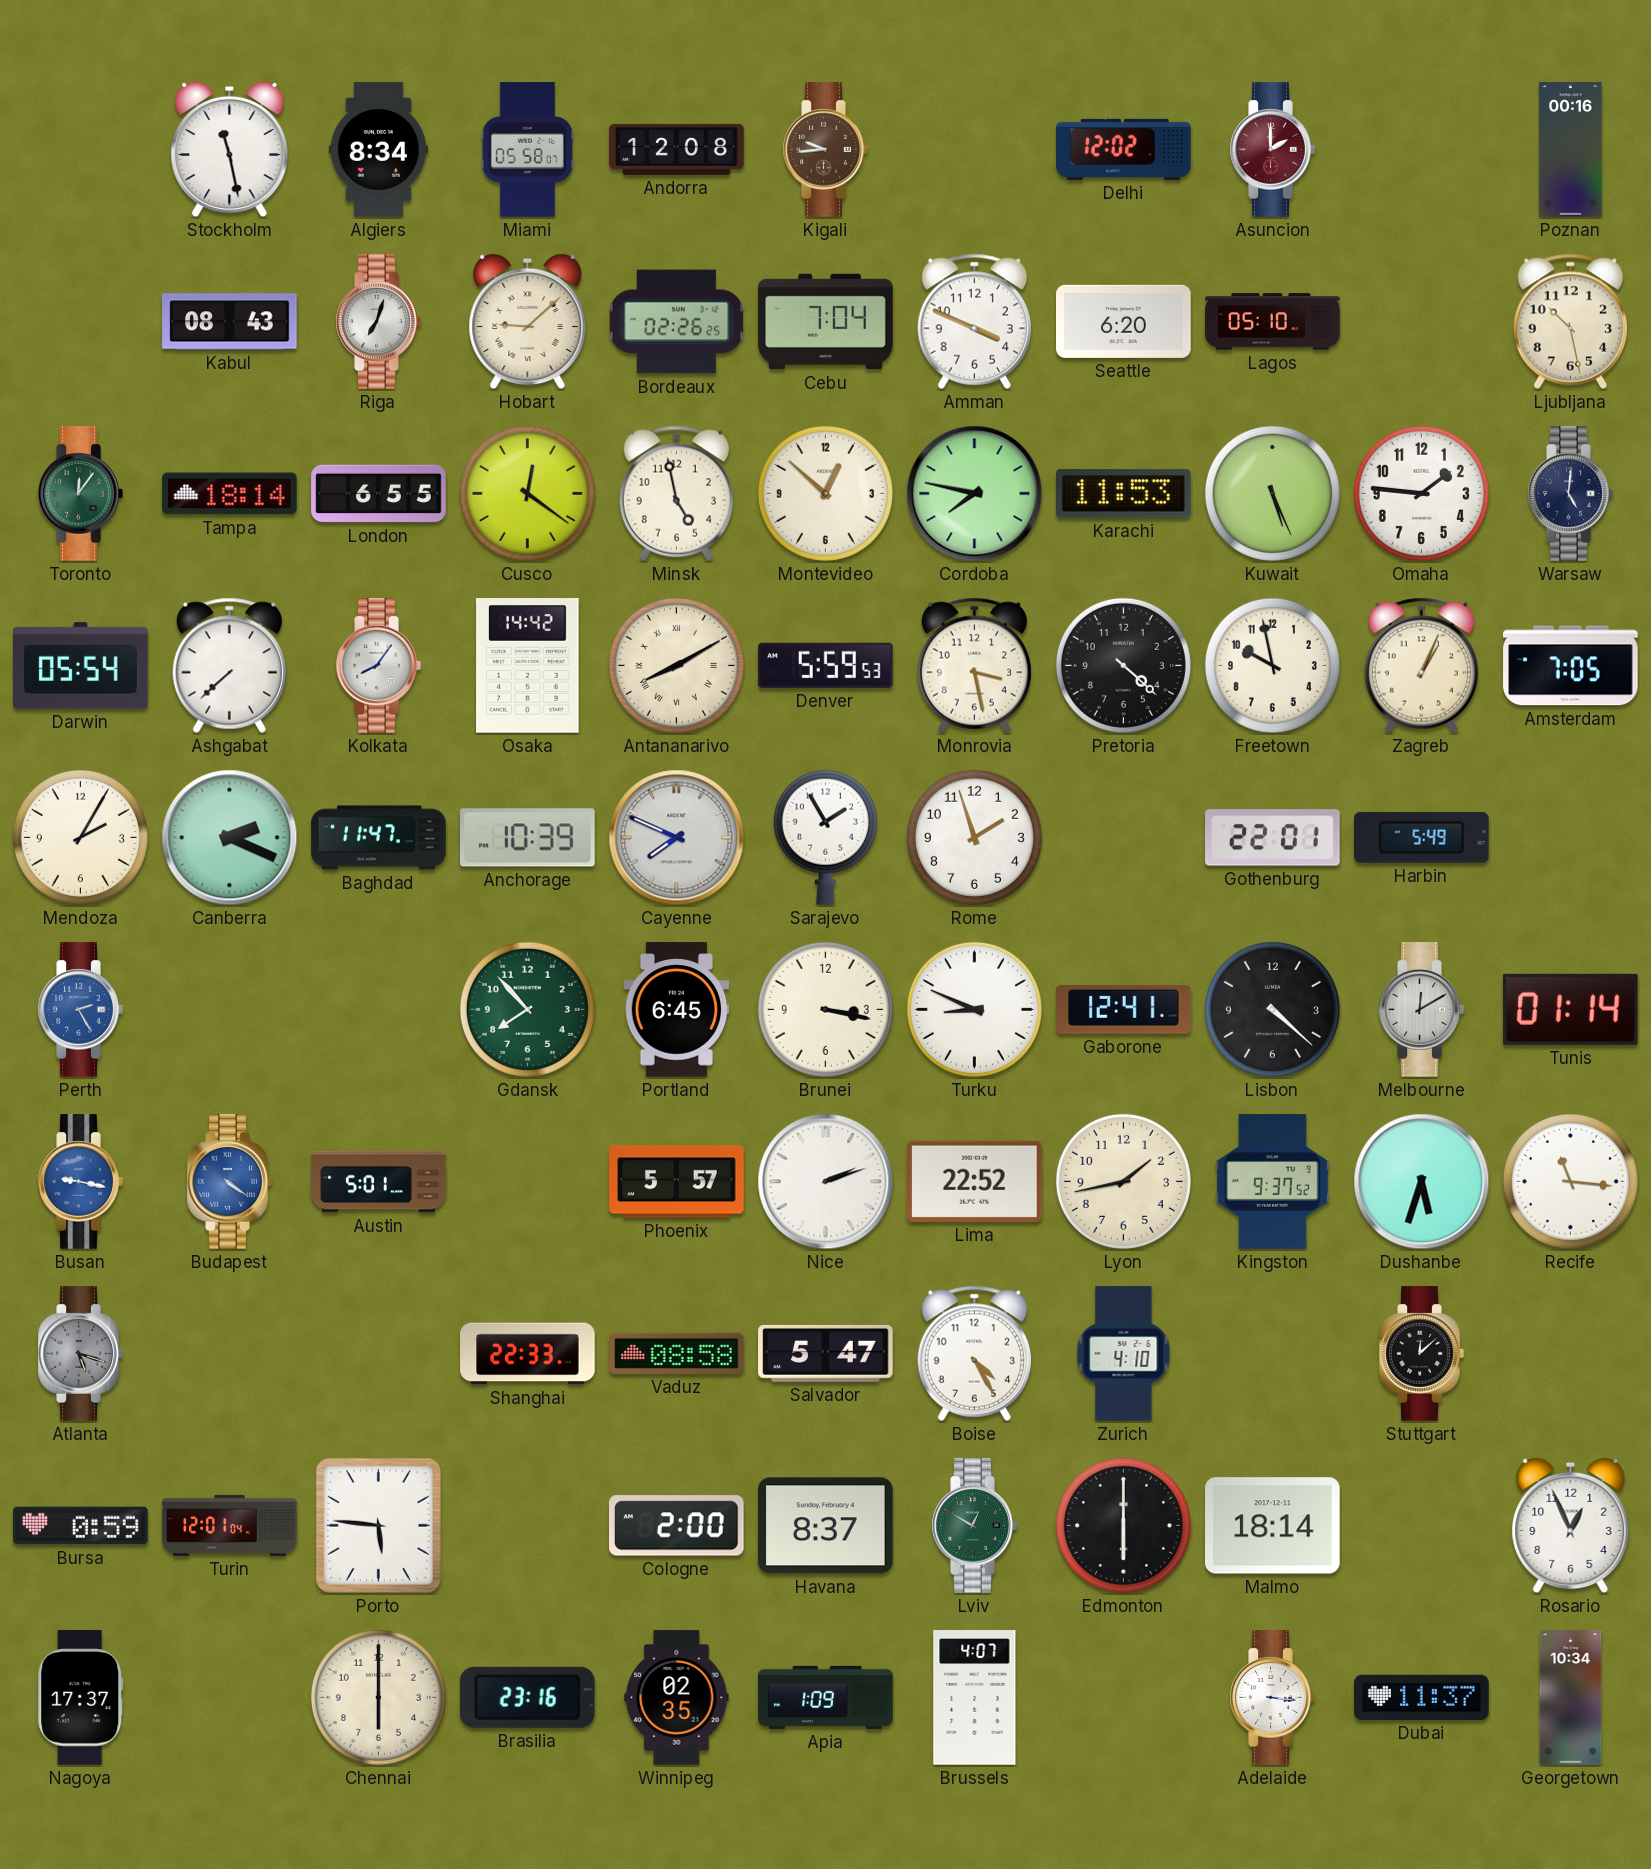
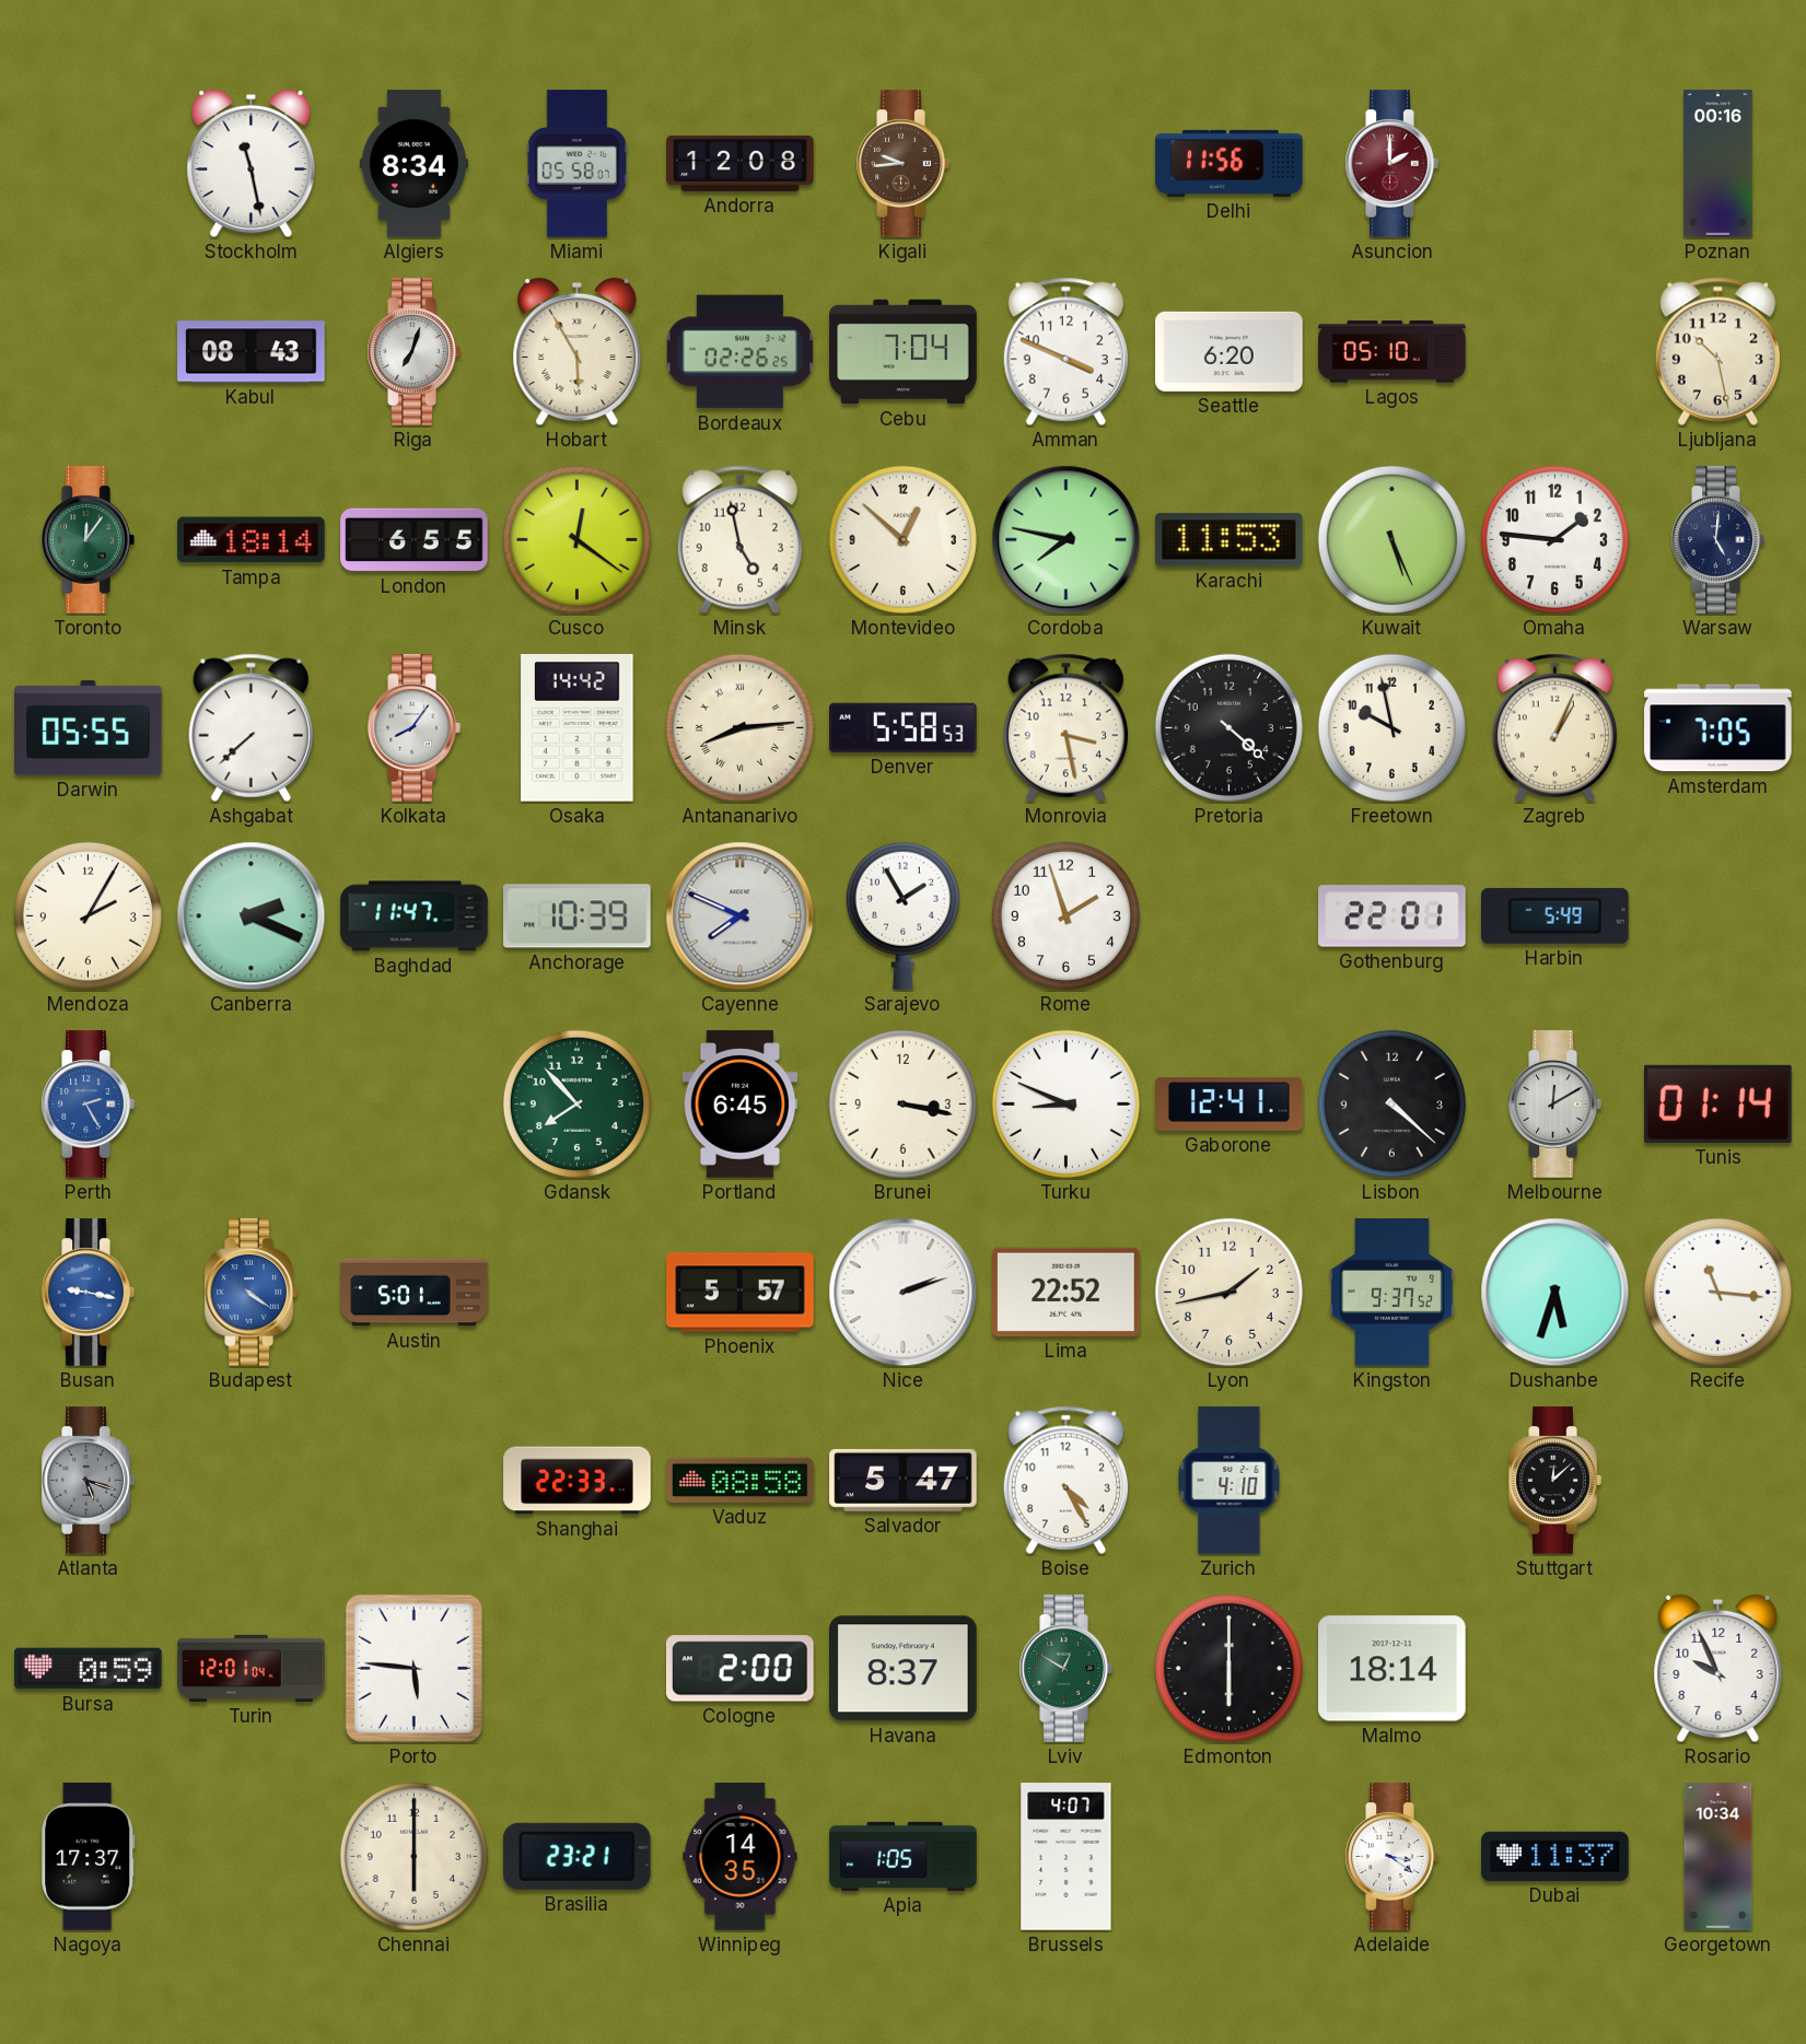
Delhi: 12:02 -> 11:56
Hobart: 9:08 -> 5:55
Darwin: 05:54 -> 05:55
Antananarivo: 8:10 -> 8:14
Denver: 5:59 -> 5:58
Rosario: 12:56 -> 9:56
Brasilia: 23:16 -> 23:21
Winnipeg: 02:35 -> 14:35
Apia: 1:09 -> 1:05
Adelaide: 3:16 -> 3:21
